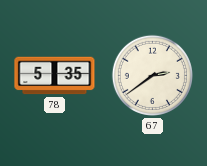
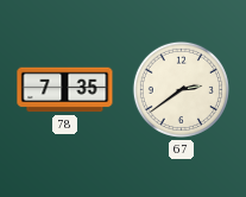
78: 5:35 -> 7:35
